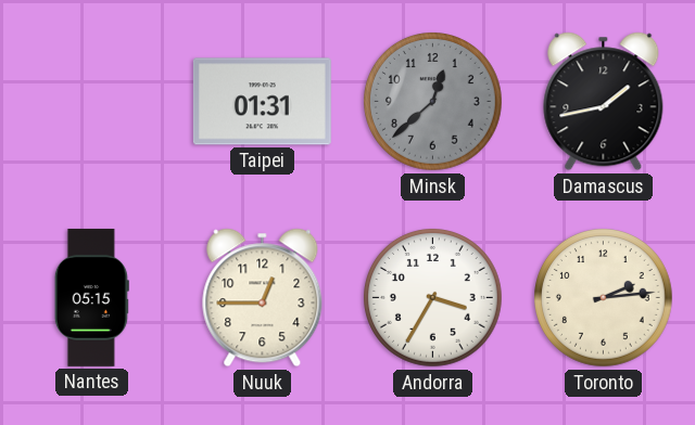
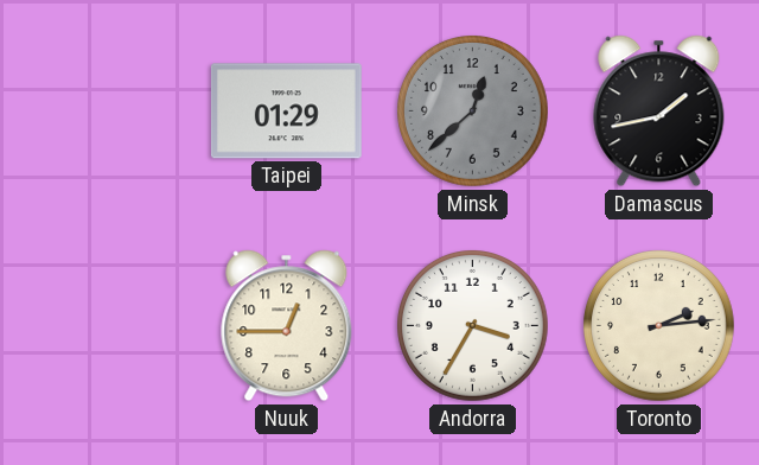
Taipei: 01:31 -> 01:29
Nantes: 05:15 -> none
